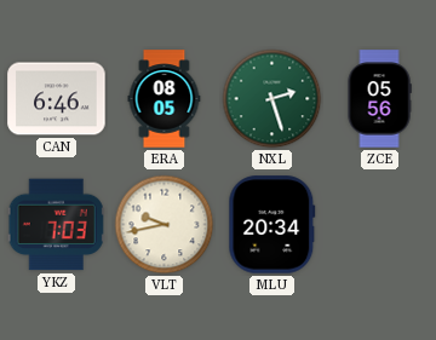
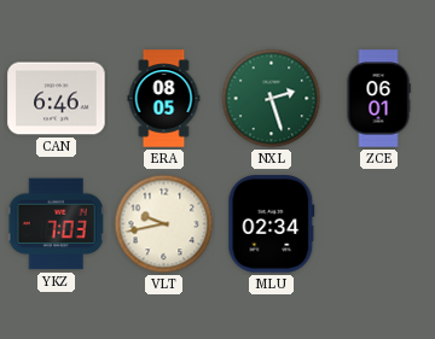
ZCE: 05:56 -> 06:01
MLU: 20:34 -> 02:34
